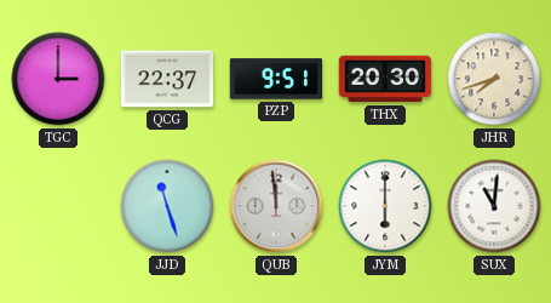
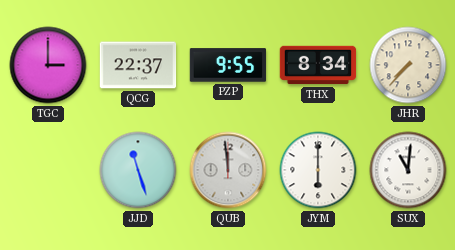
PZP: 9:51 -> 9:55
THX: 20:30 -> 8:34
JHR: 7:42 -> 7:37
